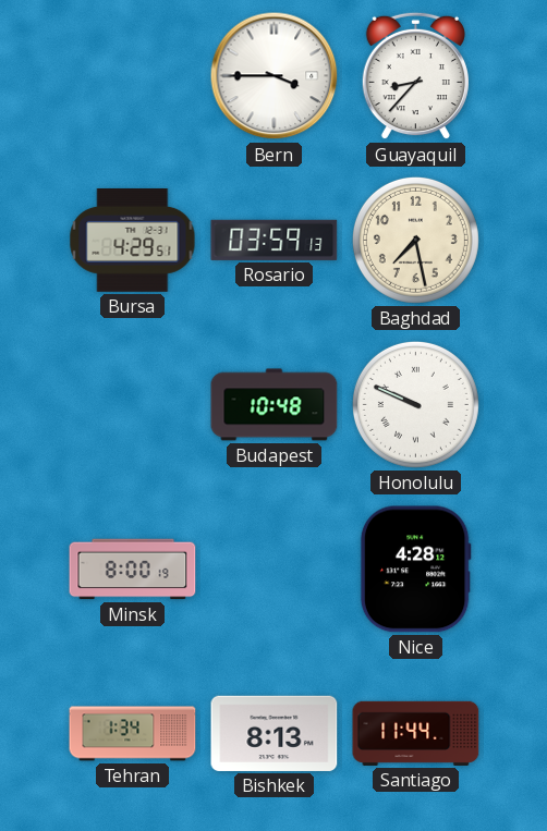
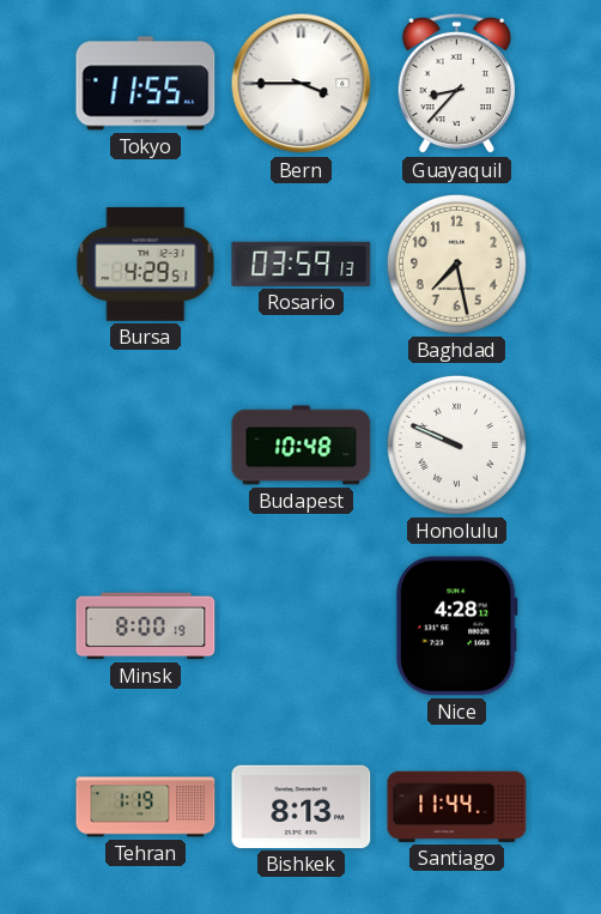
Tokyo: none -> 11:55
Tehran: 1:34 -> 1:19
